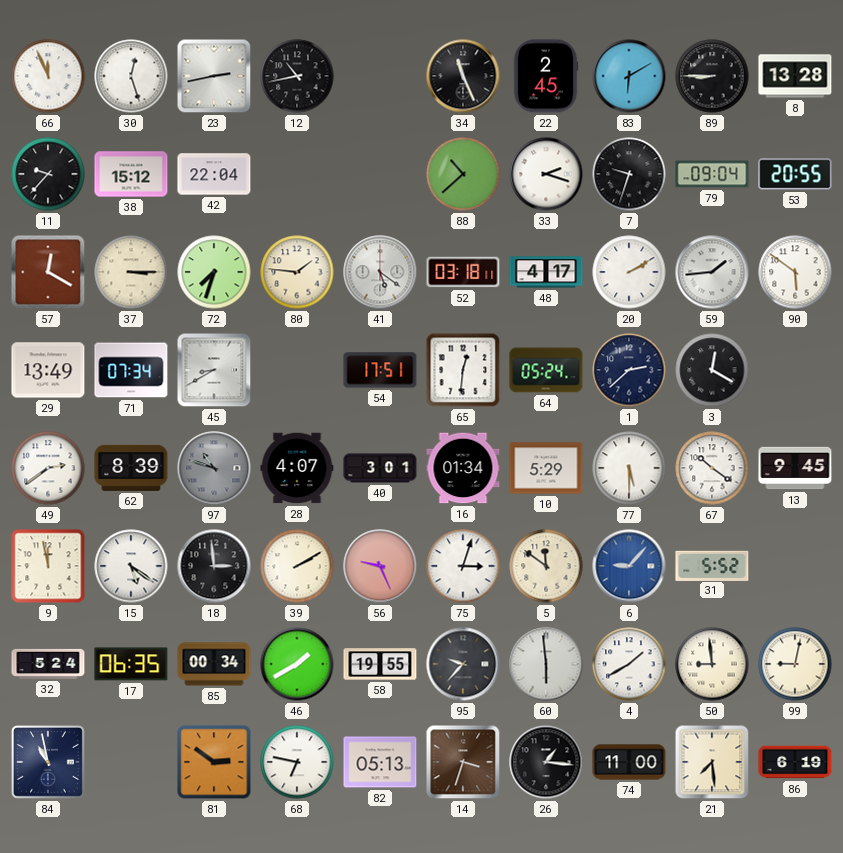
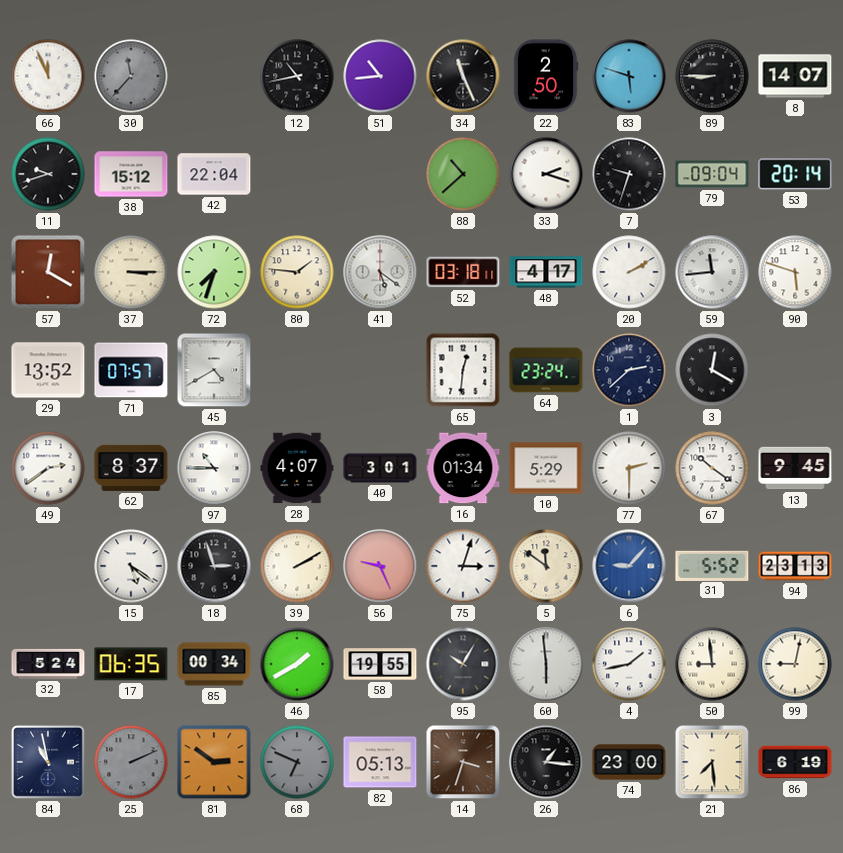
30: 12:27 -> 11:37
30 dial: white -> grey
23: 2:43 -> none
51: none -> 10:44
22: 2:45 -> 2:50
83: 6:10 -> 5:48
8: 13:28 -> 14:07
11: 9:37 -> 9:42
53: 20:55 -> 20:14
59: 1:44 -> 11:44
90: 5:51 -> 5:48
29: 13:49 -> 13:52
71: 07:34 -> 07:57
45: 8:40 -> 4:40
54: 17:51 -> none
64: 05:24 -> 23:24
62: 8:39 -> 8:37
97: 10:48 -> 10:45
97 dial: grey -> white
77: 5:30 -> 2:30
9: 11:58 -> none
18: 2:59 -> 2:57
94: none -> 23:13
95: 9:37 -> 10:05
4: 1:40 -> 1:43
25: none -> 2:11
68: 6:47 -> 6:49
68 dial: white -> grey
74: 11:00 -> 23:00
